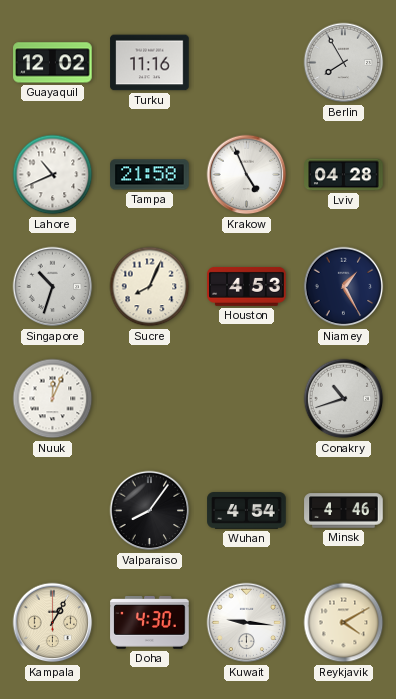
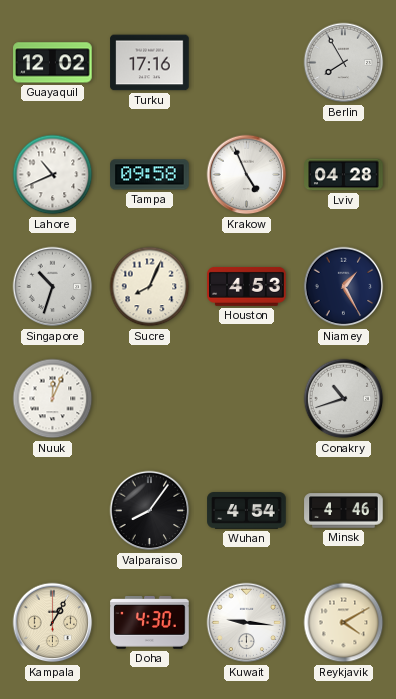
Turku: 11:16 -> 17:16
Tampa: 21:58 -> 09:58
